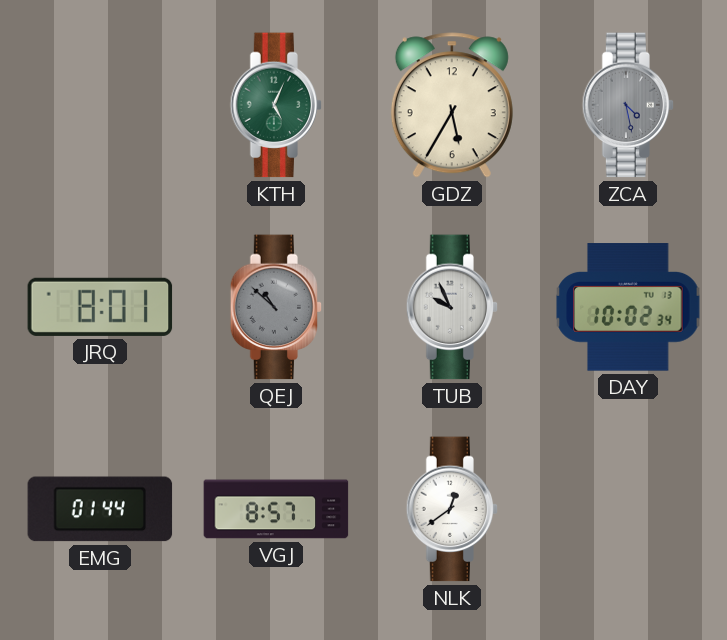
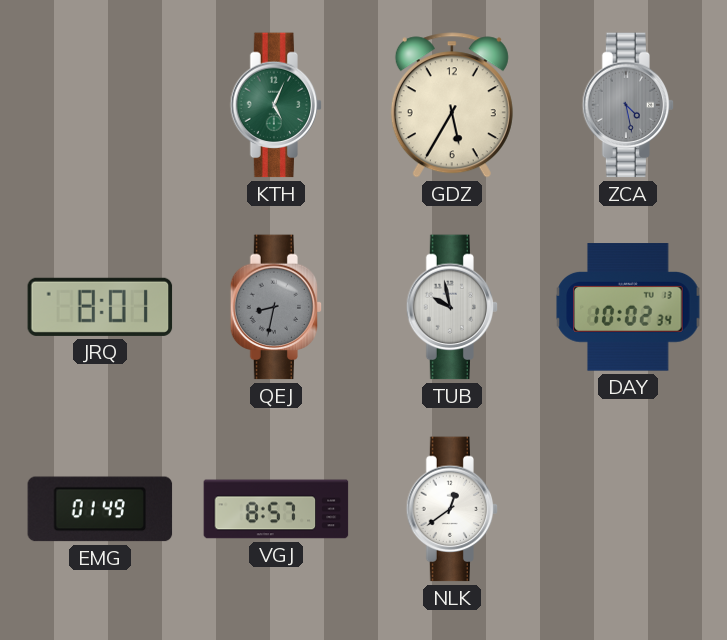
QEJ: 10:52 -> 8:32
TUB: 9:56 -> 9:58
EMG: 01:44 -> 01:49
